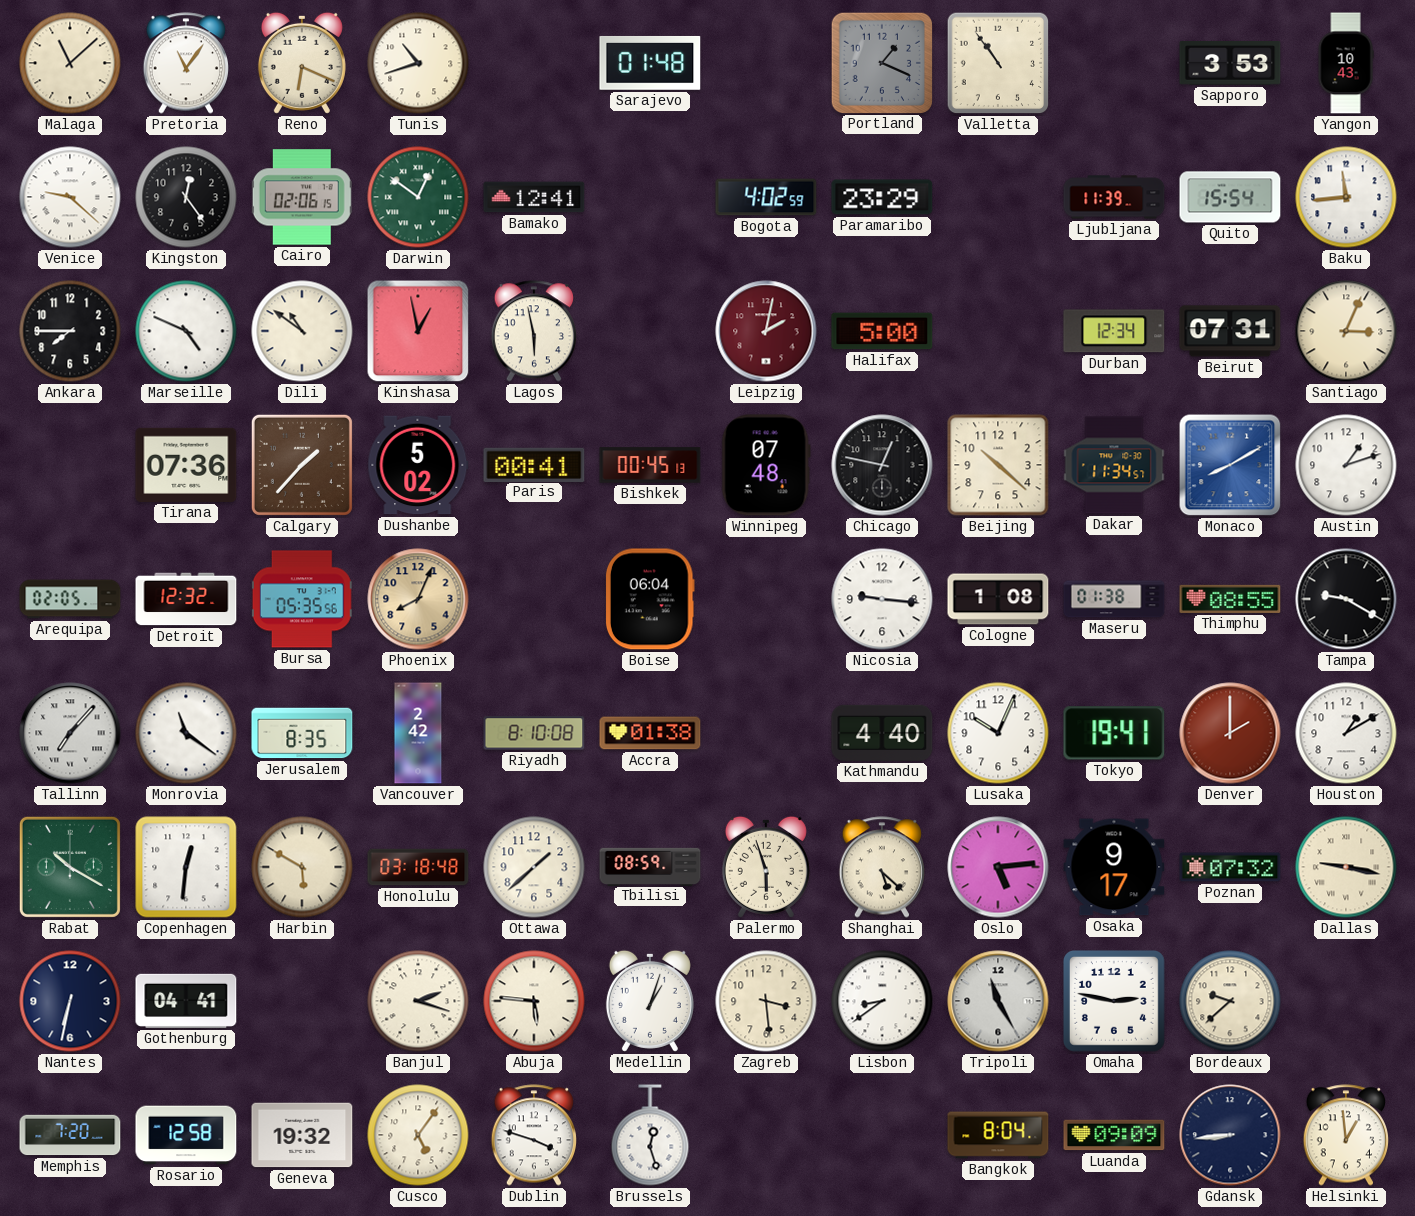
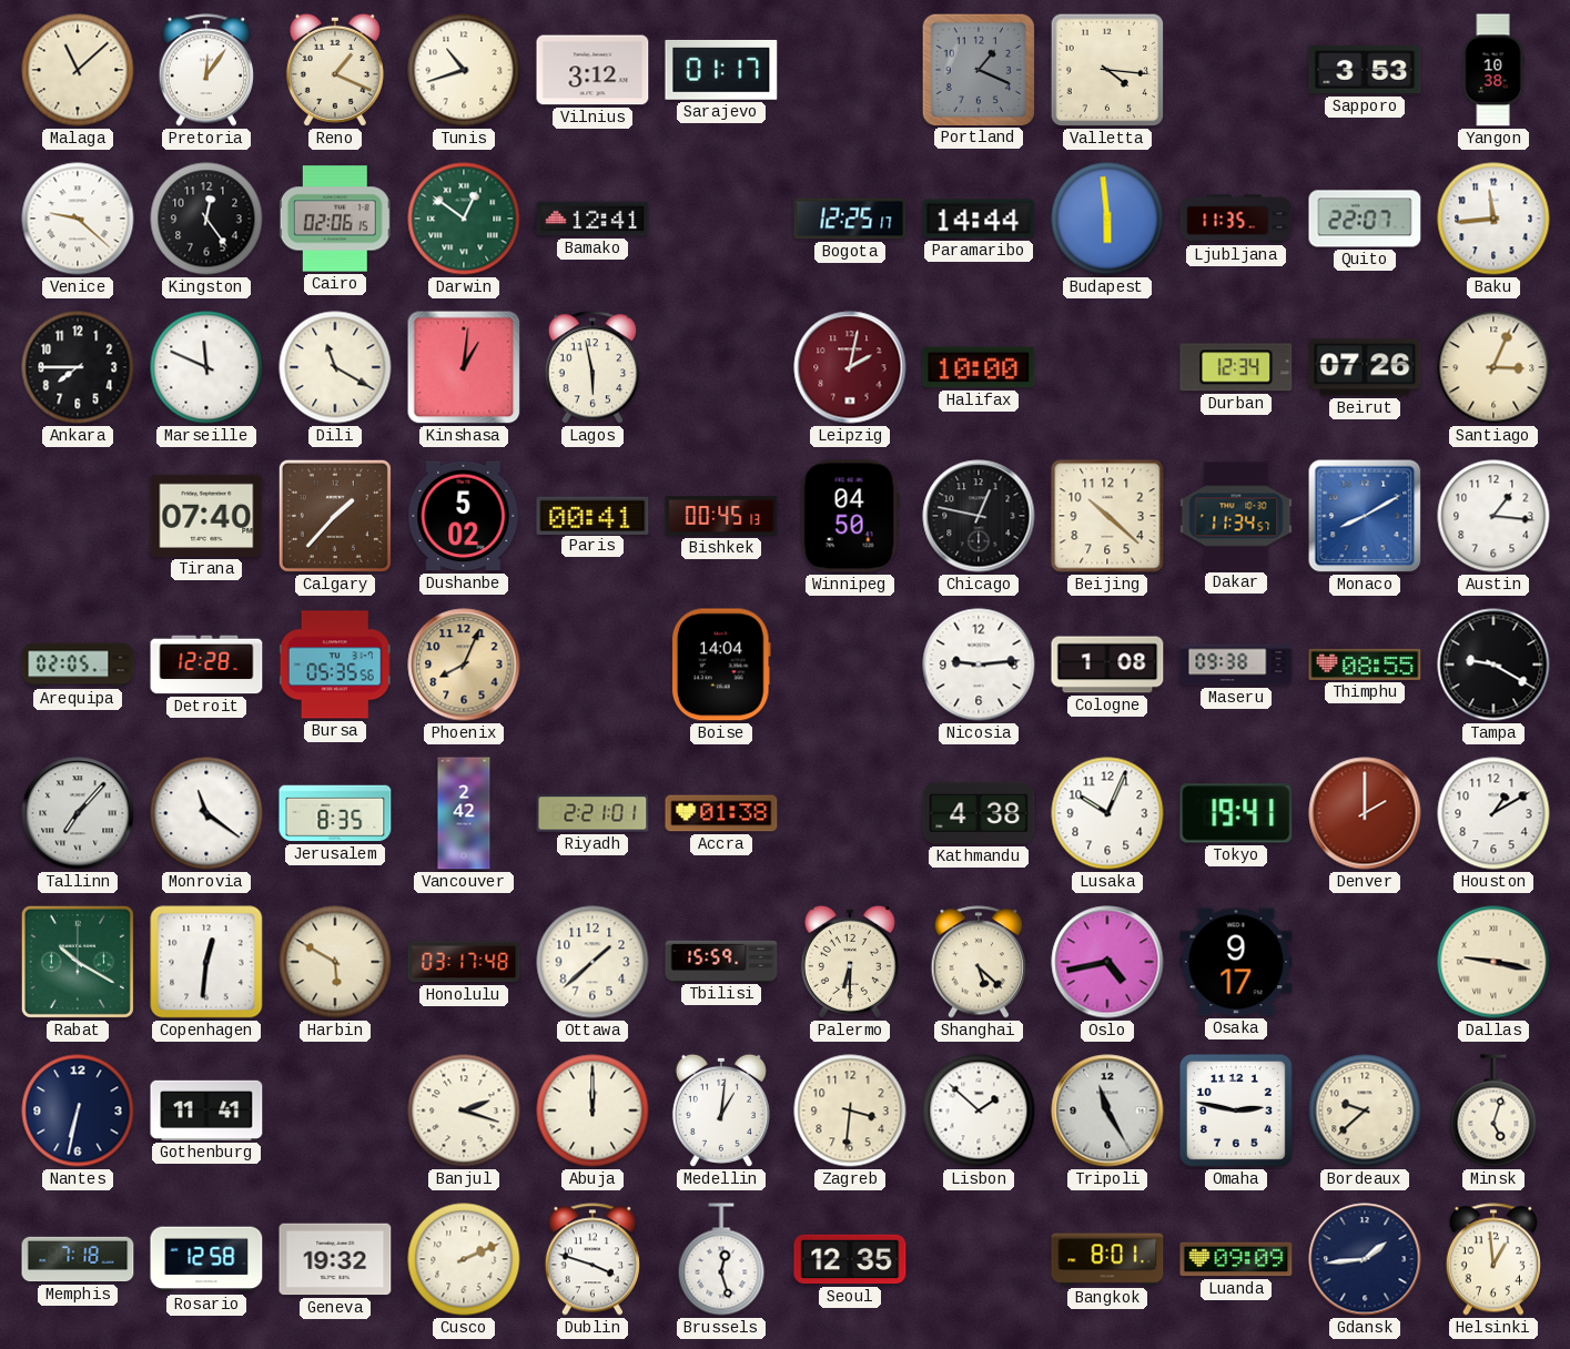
Pretoria: 11:06 -> 12:06
Reno: 6:19 -> 1:19
Vilnius: none -> 3:12
Sarajevo: 01:48 -> 01:17
Valletta: 10:54 -> 4:16
Yangon: 10:43 -> 10:38
Bogota: 4:02 -> 12:25
Paramaribo: 23:29 -> 14:44
Budapest: none -> 5:59
Ljubljana: 11:39 -> 11:35
Quito: 15:54 -> 22:07
Marseille: 4:49 -> 11:49
Dili: 10:51 -> 11:20
Kinshasa: 12:58 -> 1:01
Halifax: 5:00 -> 10:00
Beirut: 07:31 -> 07:26
Tirana: 07:36 -> 07:40
Winnipeg: 07:48 -> 04:50
Austin: 1:12 -> 1:16
Detroit: 12:32 -> 12:28
Boise: 06:04 -> 14:04
Nicosia: 9:16 -> 9:14
Maseru: 01:38 -> 09:38
Riyadh: 8:10 -> 2:21
Kathmandu: 4:40 -> 4:38
Honolulu: 03:18 -> 03:17
Tbilisi: 08:59 -> 15:59
Palermo: 5:57 -> 6:30
Oslo: 5:14 -> 4:43
Poznan: 07:32 -> none
Gothenburg: 04:41 -> 11:41
Abuja: 5:46 -> 12:00
Medellin: 1:03 -> 1:01
Zagreb: 3:29 -> 3:31
Lisbon: 8:39 -> 1:52
Minsk: none -> 5:03
Memphis: 7:20 -> 7:18
Cusco: 5:06 -> 2:11
Seoul: none -> 12:35
Bangkok: 8:04 -> 8:01
Gdansk: 8:44 -> 1:44
